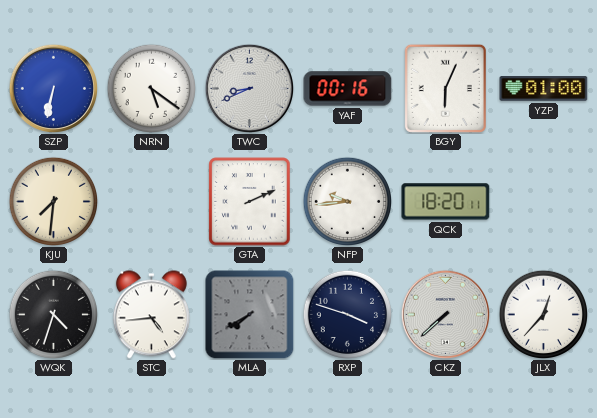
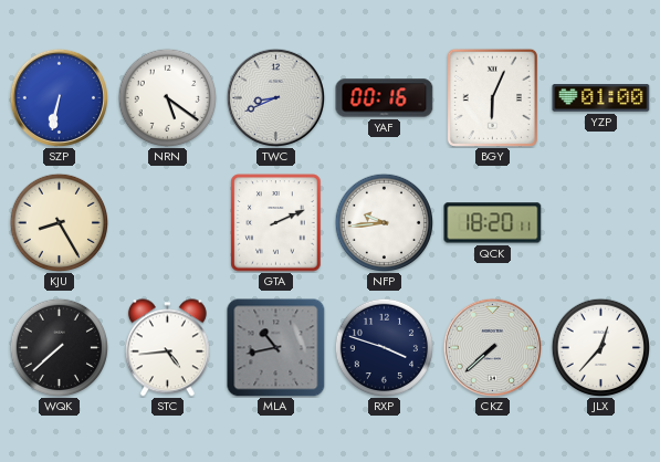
KJU: 7:31 -> 8:25
WQK: 4:33 -> 7:38
MLA: 7:40 -> 10:43
